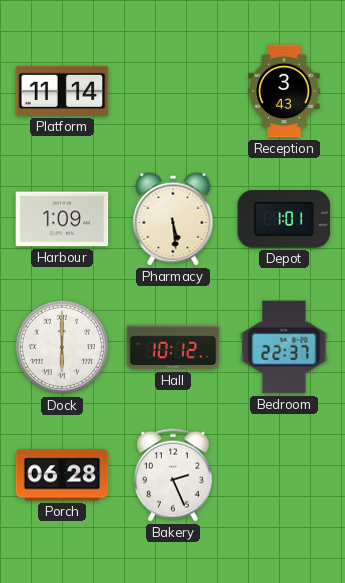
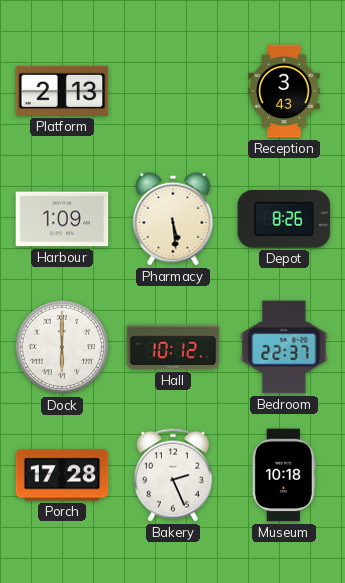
Platform: 11:14 -> 2:13
Depot: 1:01 -> 8:26
Porch: 06:28 -> 17:28
Museum: none -> 10:18
